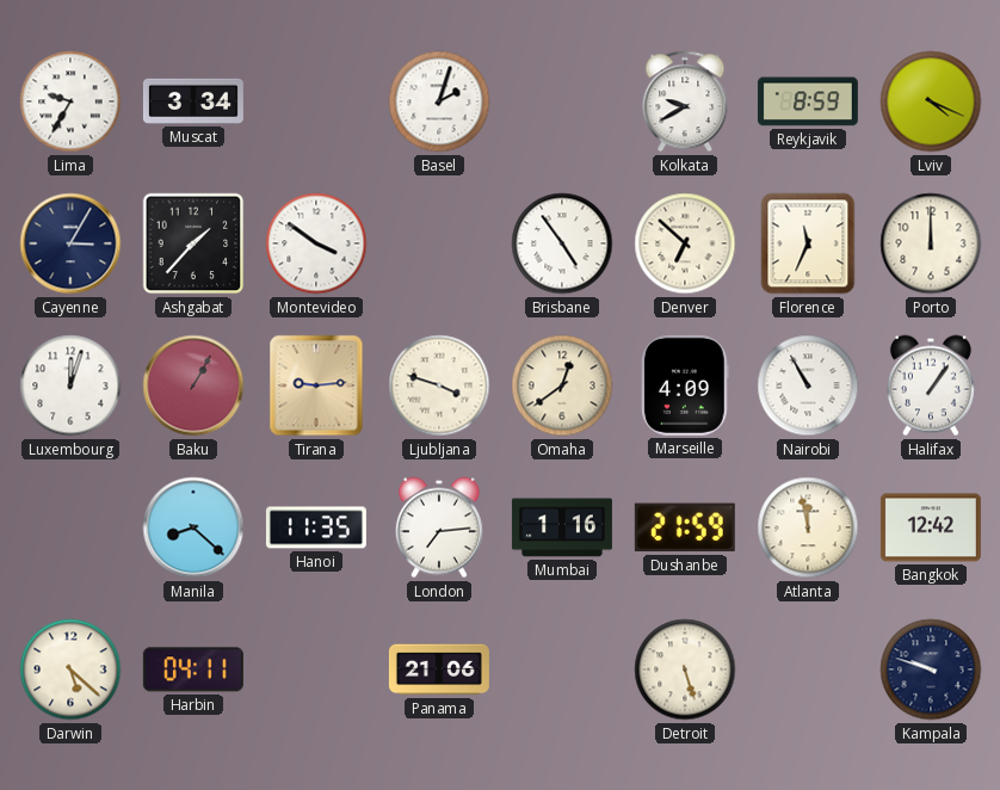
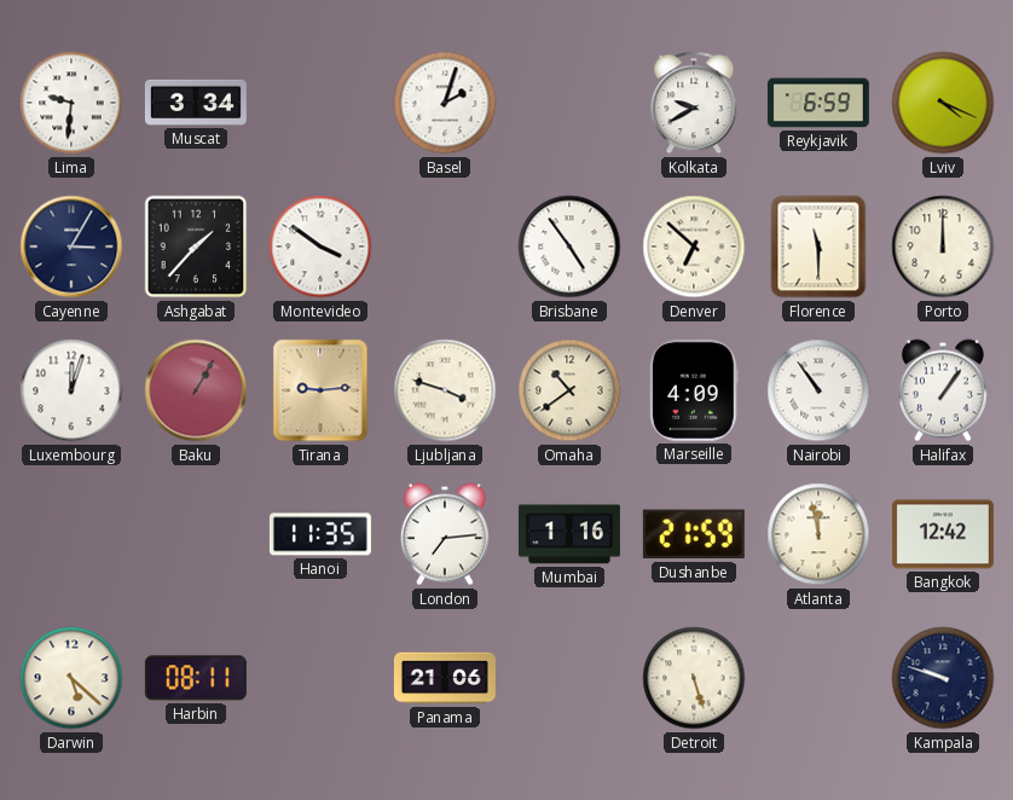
Lima: 9:35 -> 9:31
Reykjavik: 8:59 -> 6:59
Florence: 11:34 -> 11:30
Omaha: 12:39 -> 10:39
Nairobi: 10:55 -> 10:54
Manila: 8:22 -> none
Harbin: 04:11 -> 08:11
